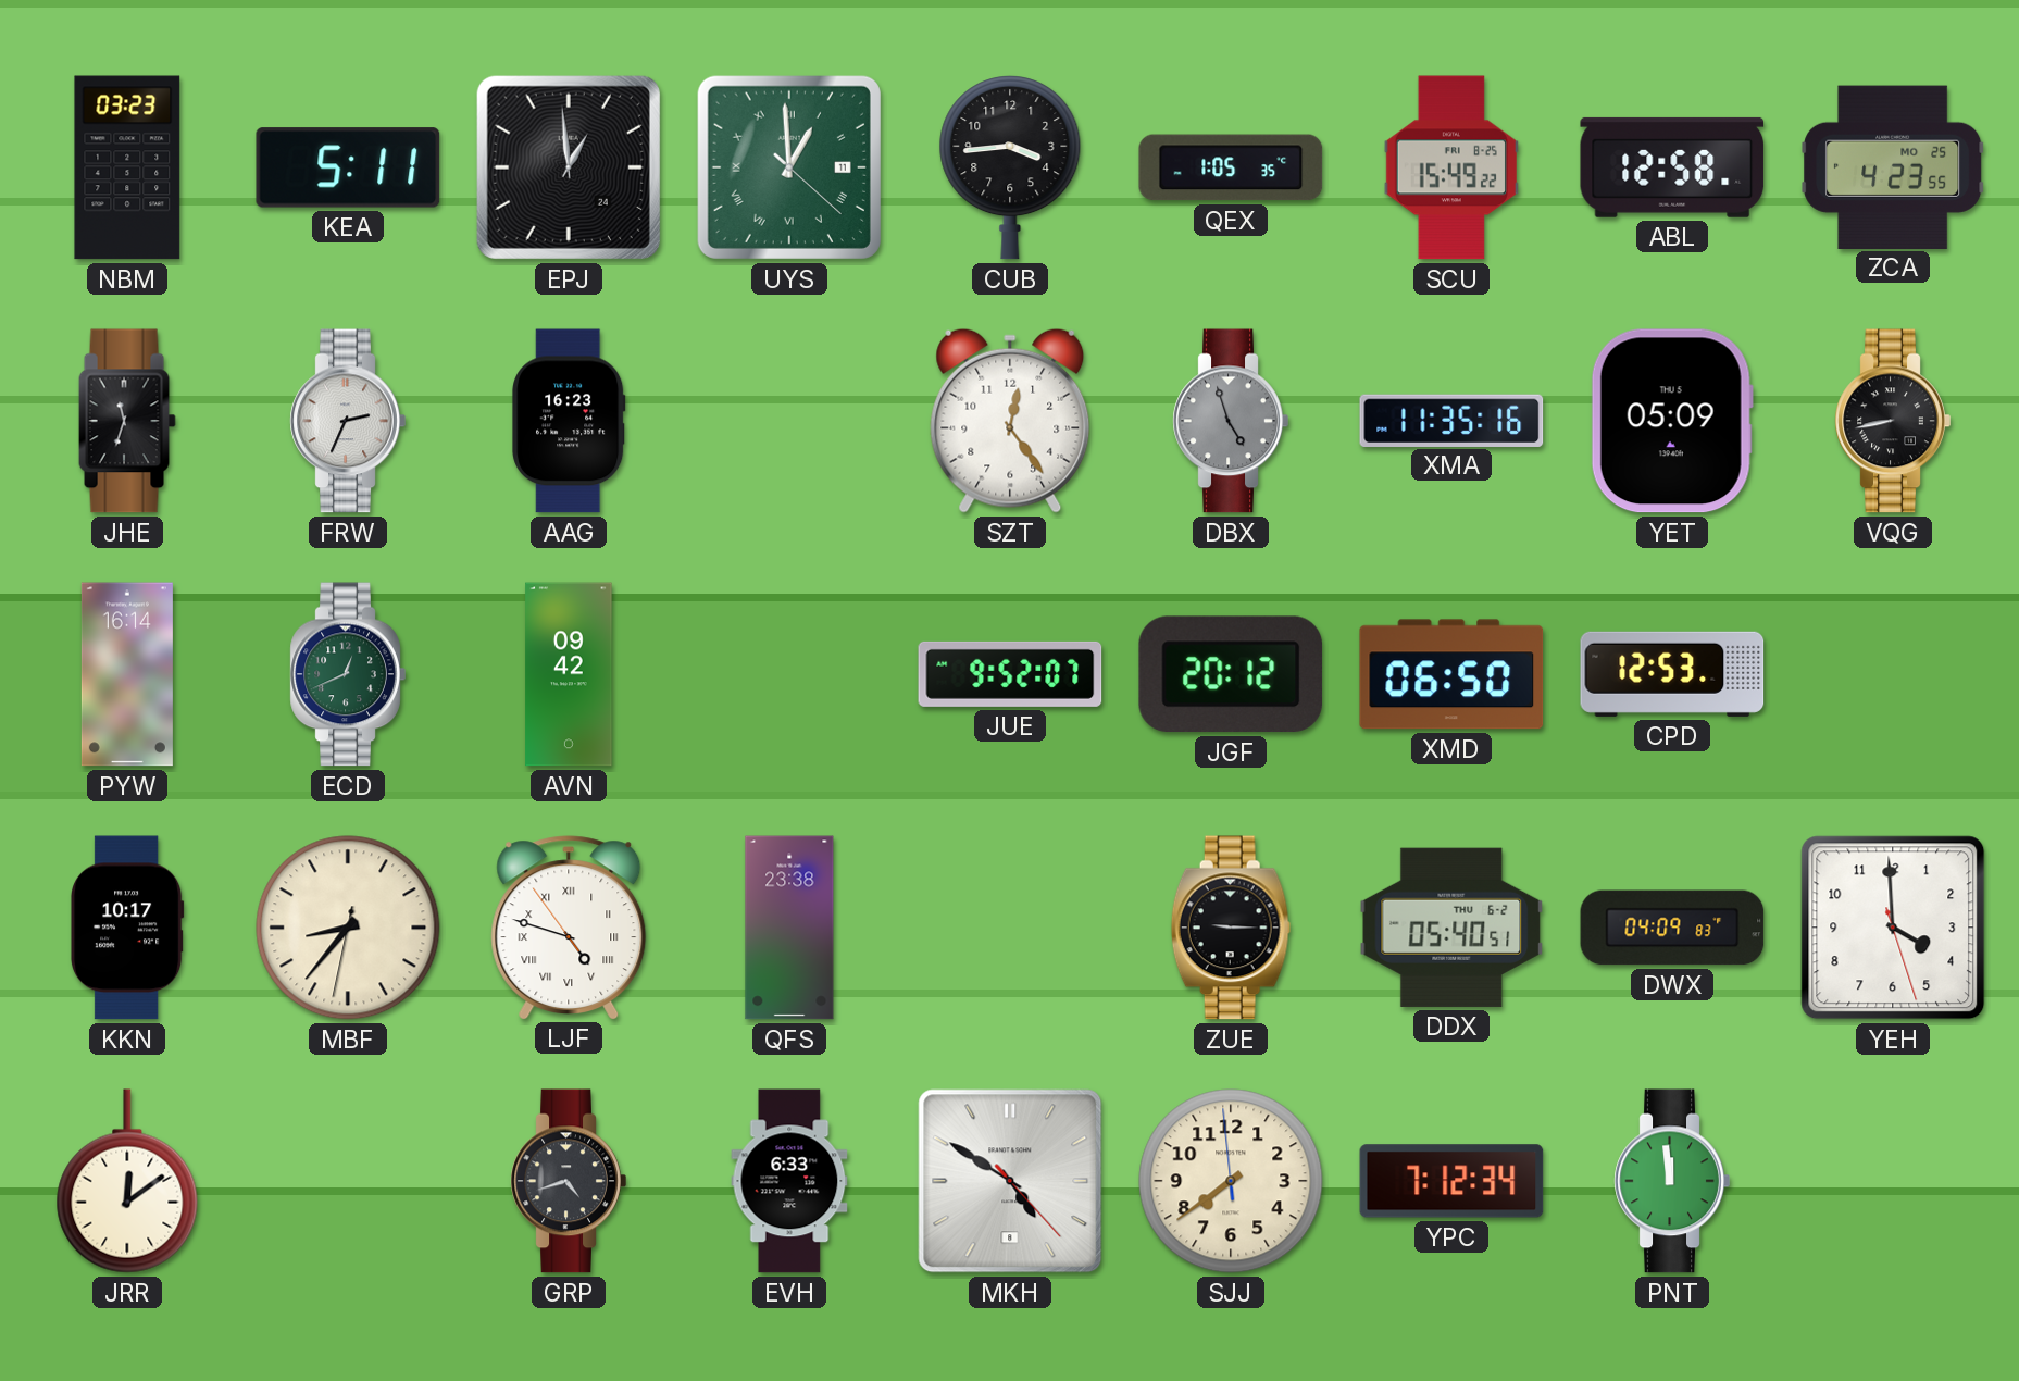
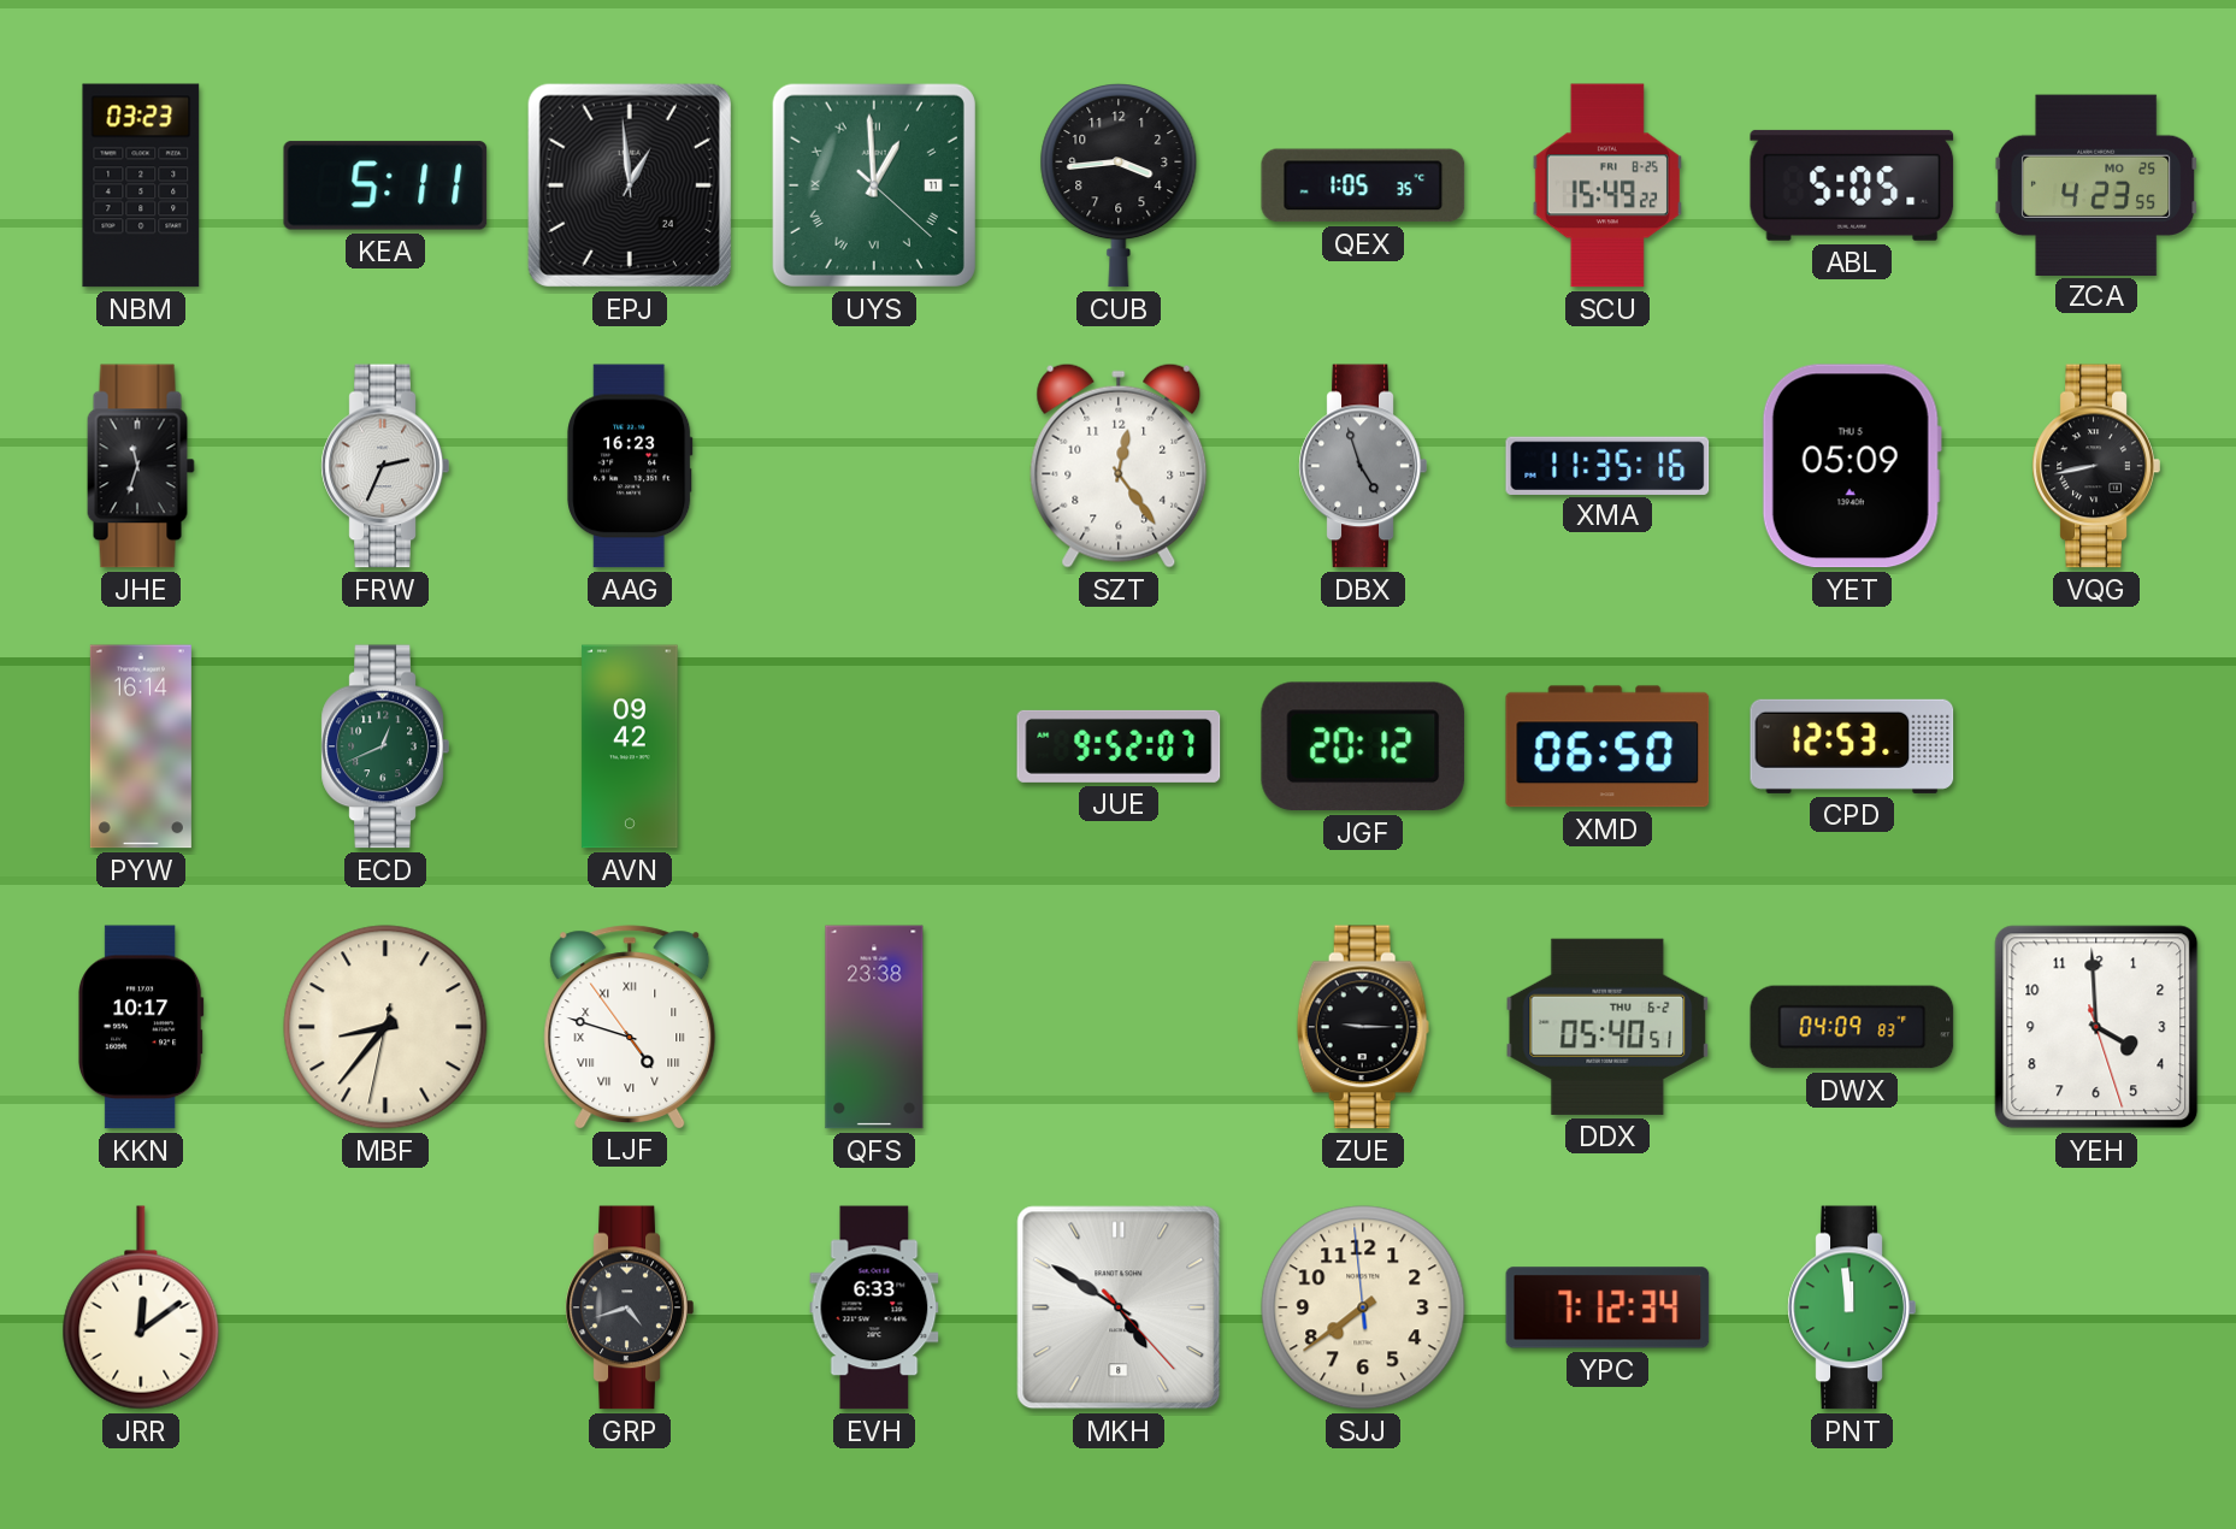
ABL: 12:58 -> 5:05
